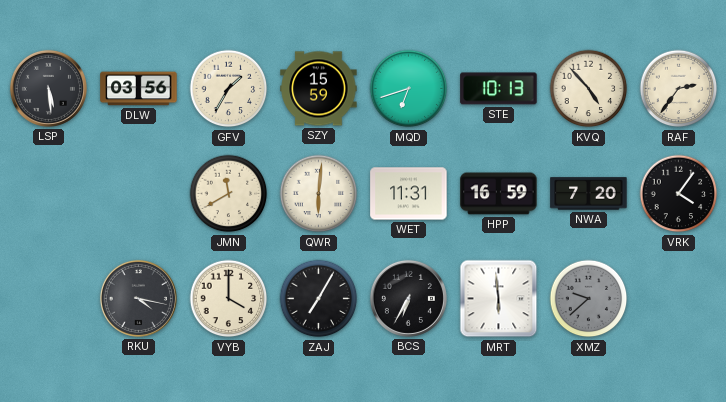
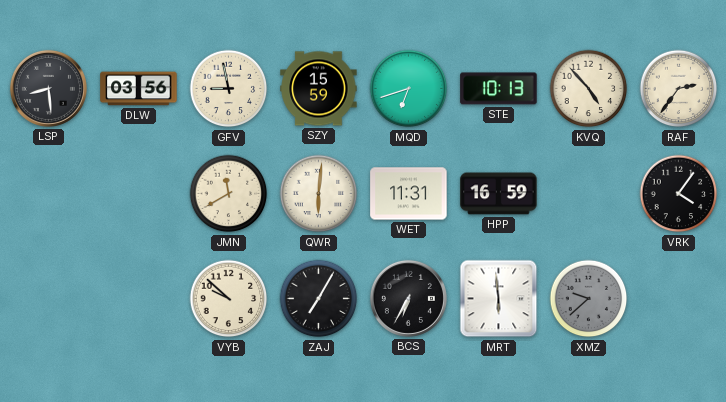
LSP: 5:29 -> 8:29
GFV: 1:35 -> 8:58
NWA: 7:20 -> none
RKU: 4:17 -> none
VYB: 4:00 -> 9:52
